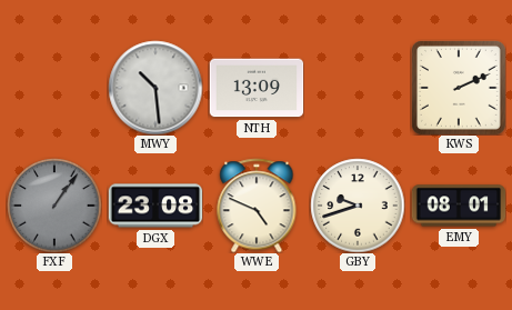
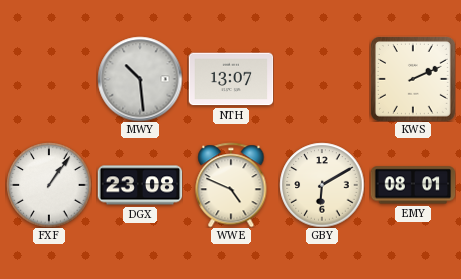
NTH: 13:09 -> 13:07
FXF dial: grey -> white
GBY: 9:42 -> 6:10
